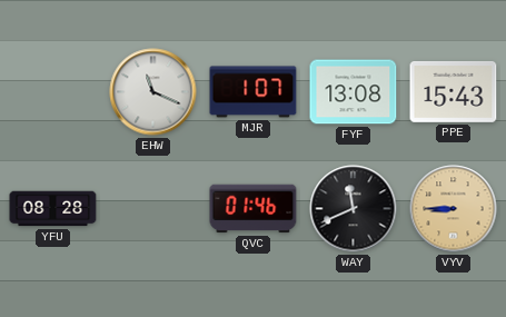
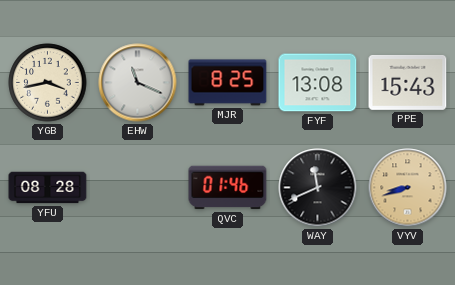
YGB: none -> 3:43
MJR: 1:07 -> 8:25
VYV: 8:45 -> 8:42
